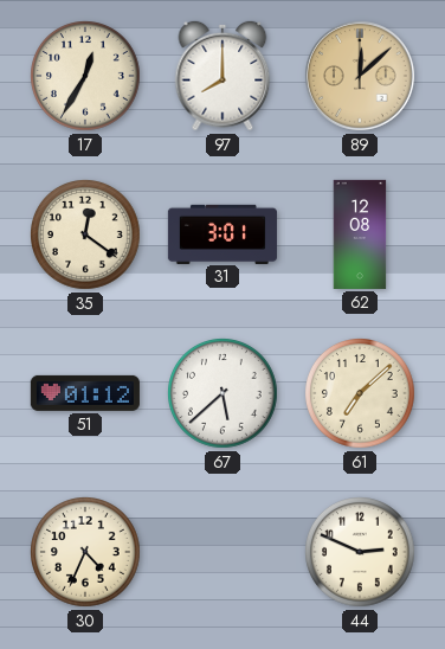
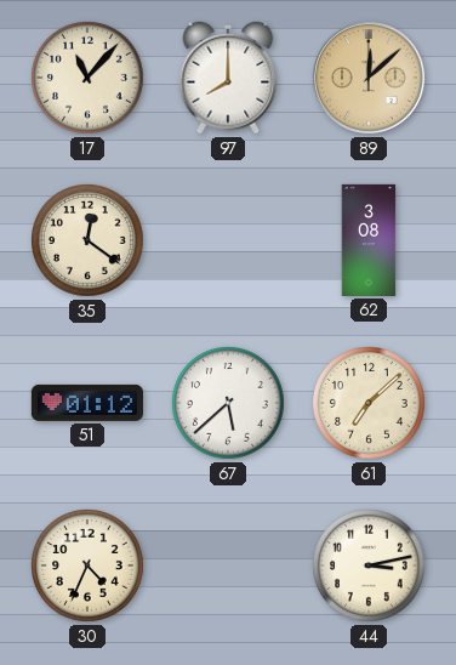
17: 12:35 -> 11:07
31: 3:01 -> none
62: 12:08 -> 3:08
44: 2:49 -> 3:13
